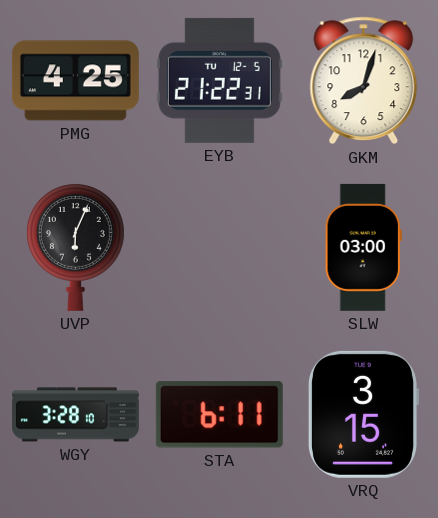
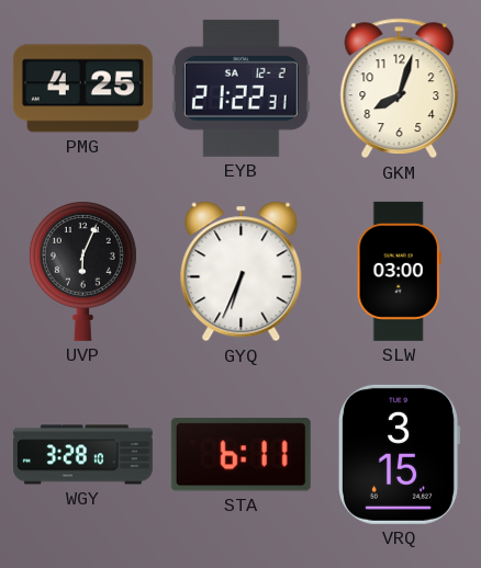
EYB date: TU 12-5 -> SA 12-2
GYQ: none -> 6:34
